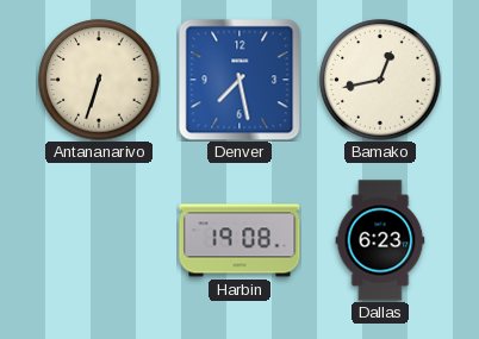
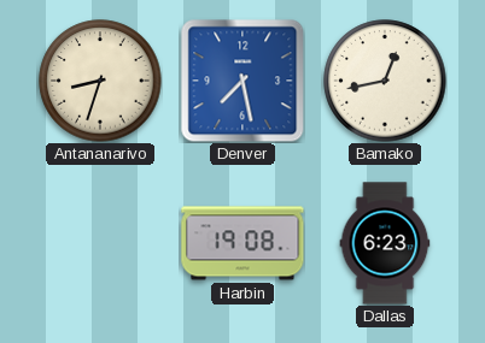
Antananarivo: 6:33 -> 8:33
